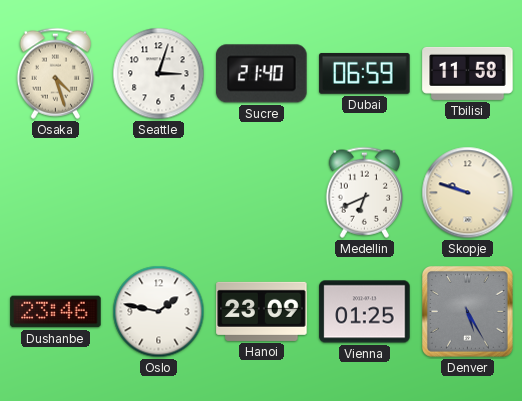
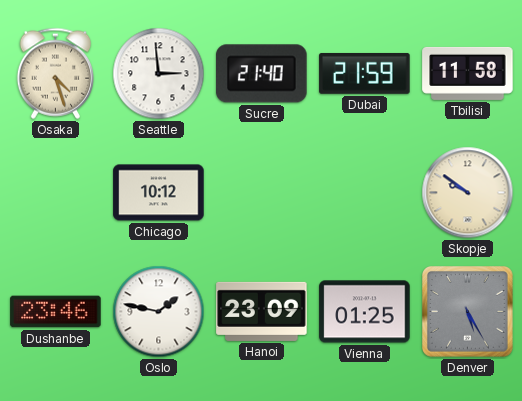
Seattle: 3:03 -> 2:59
Dubai: 06:59 -> 21:59
Chicago: none -> 10:12
Medellin: 6:41 -> none
Skopje: 9:48 -> 9:51
